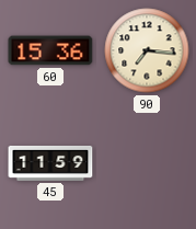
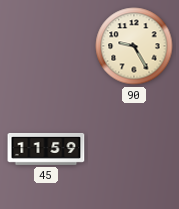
60: 15:36 -> none
90: 7:16 -> 9:25
